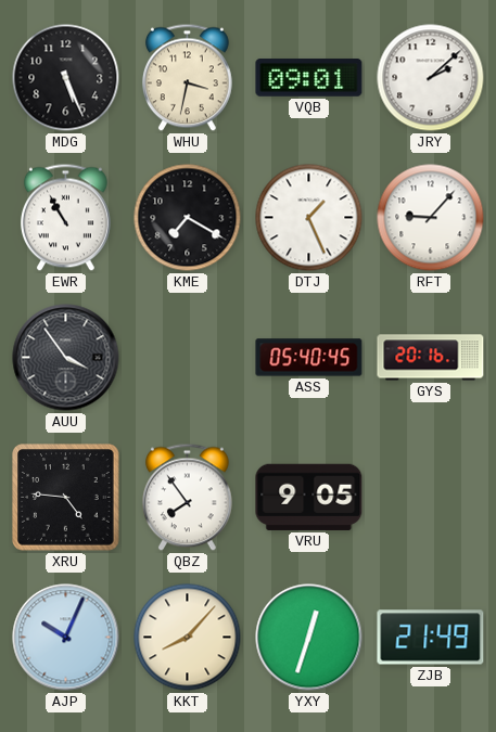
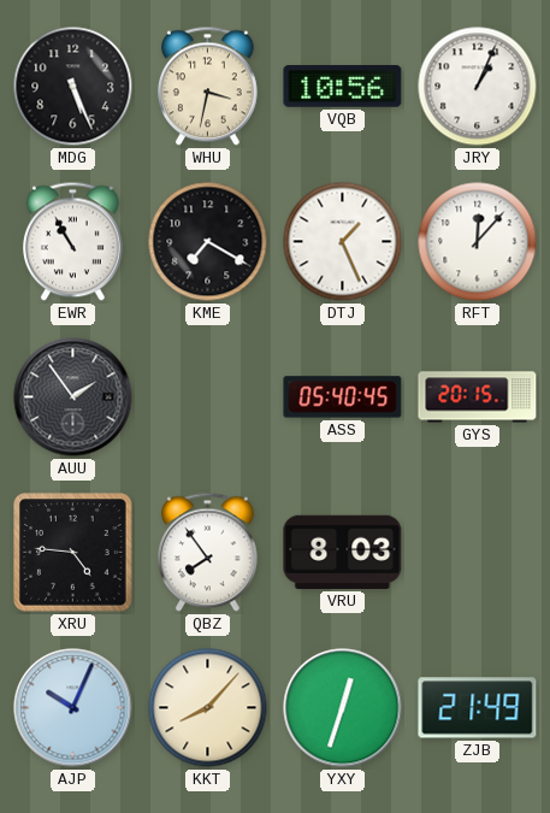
VQB: 09:01 -> 10:56
JRY: 2:08 -> 1:04
RFT: 9:07 -> 12:07
AUU: 3:54 -> 1:54
GYS: 20:16 -> 20:15
VRU: 9:05 -> 8:03
